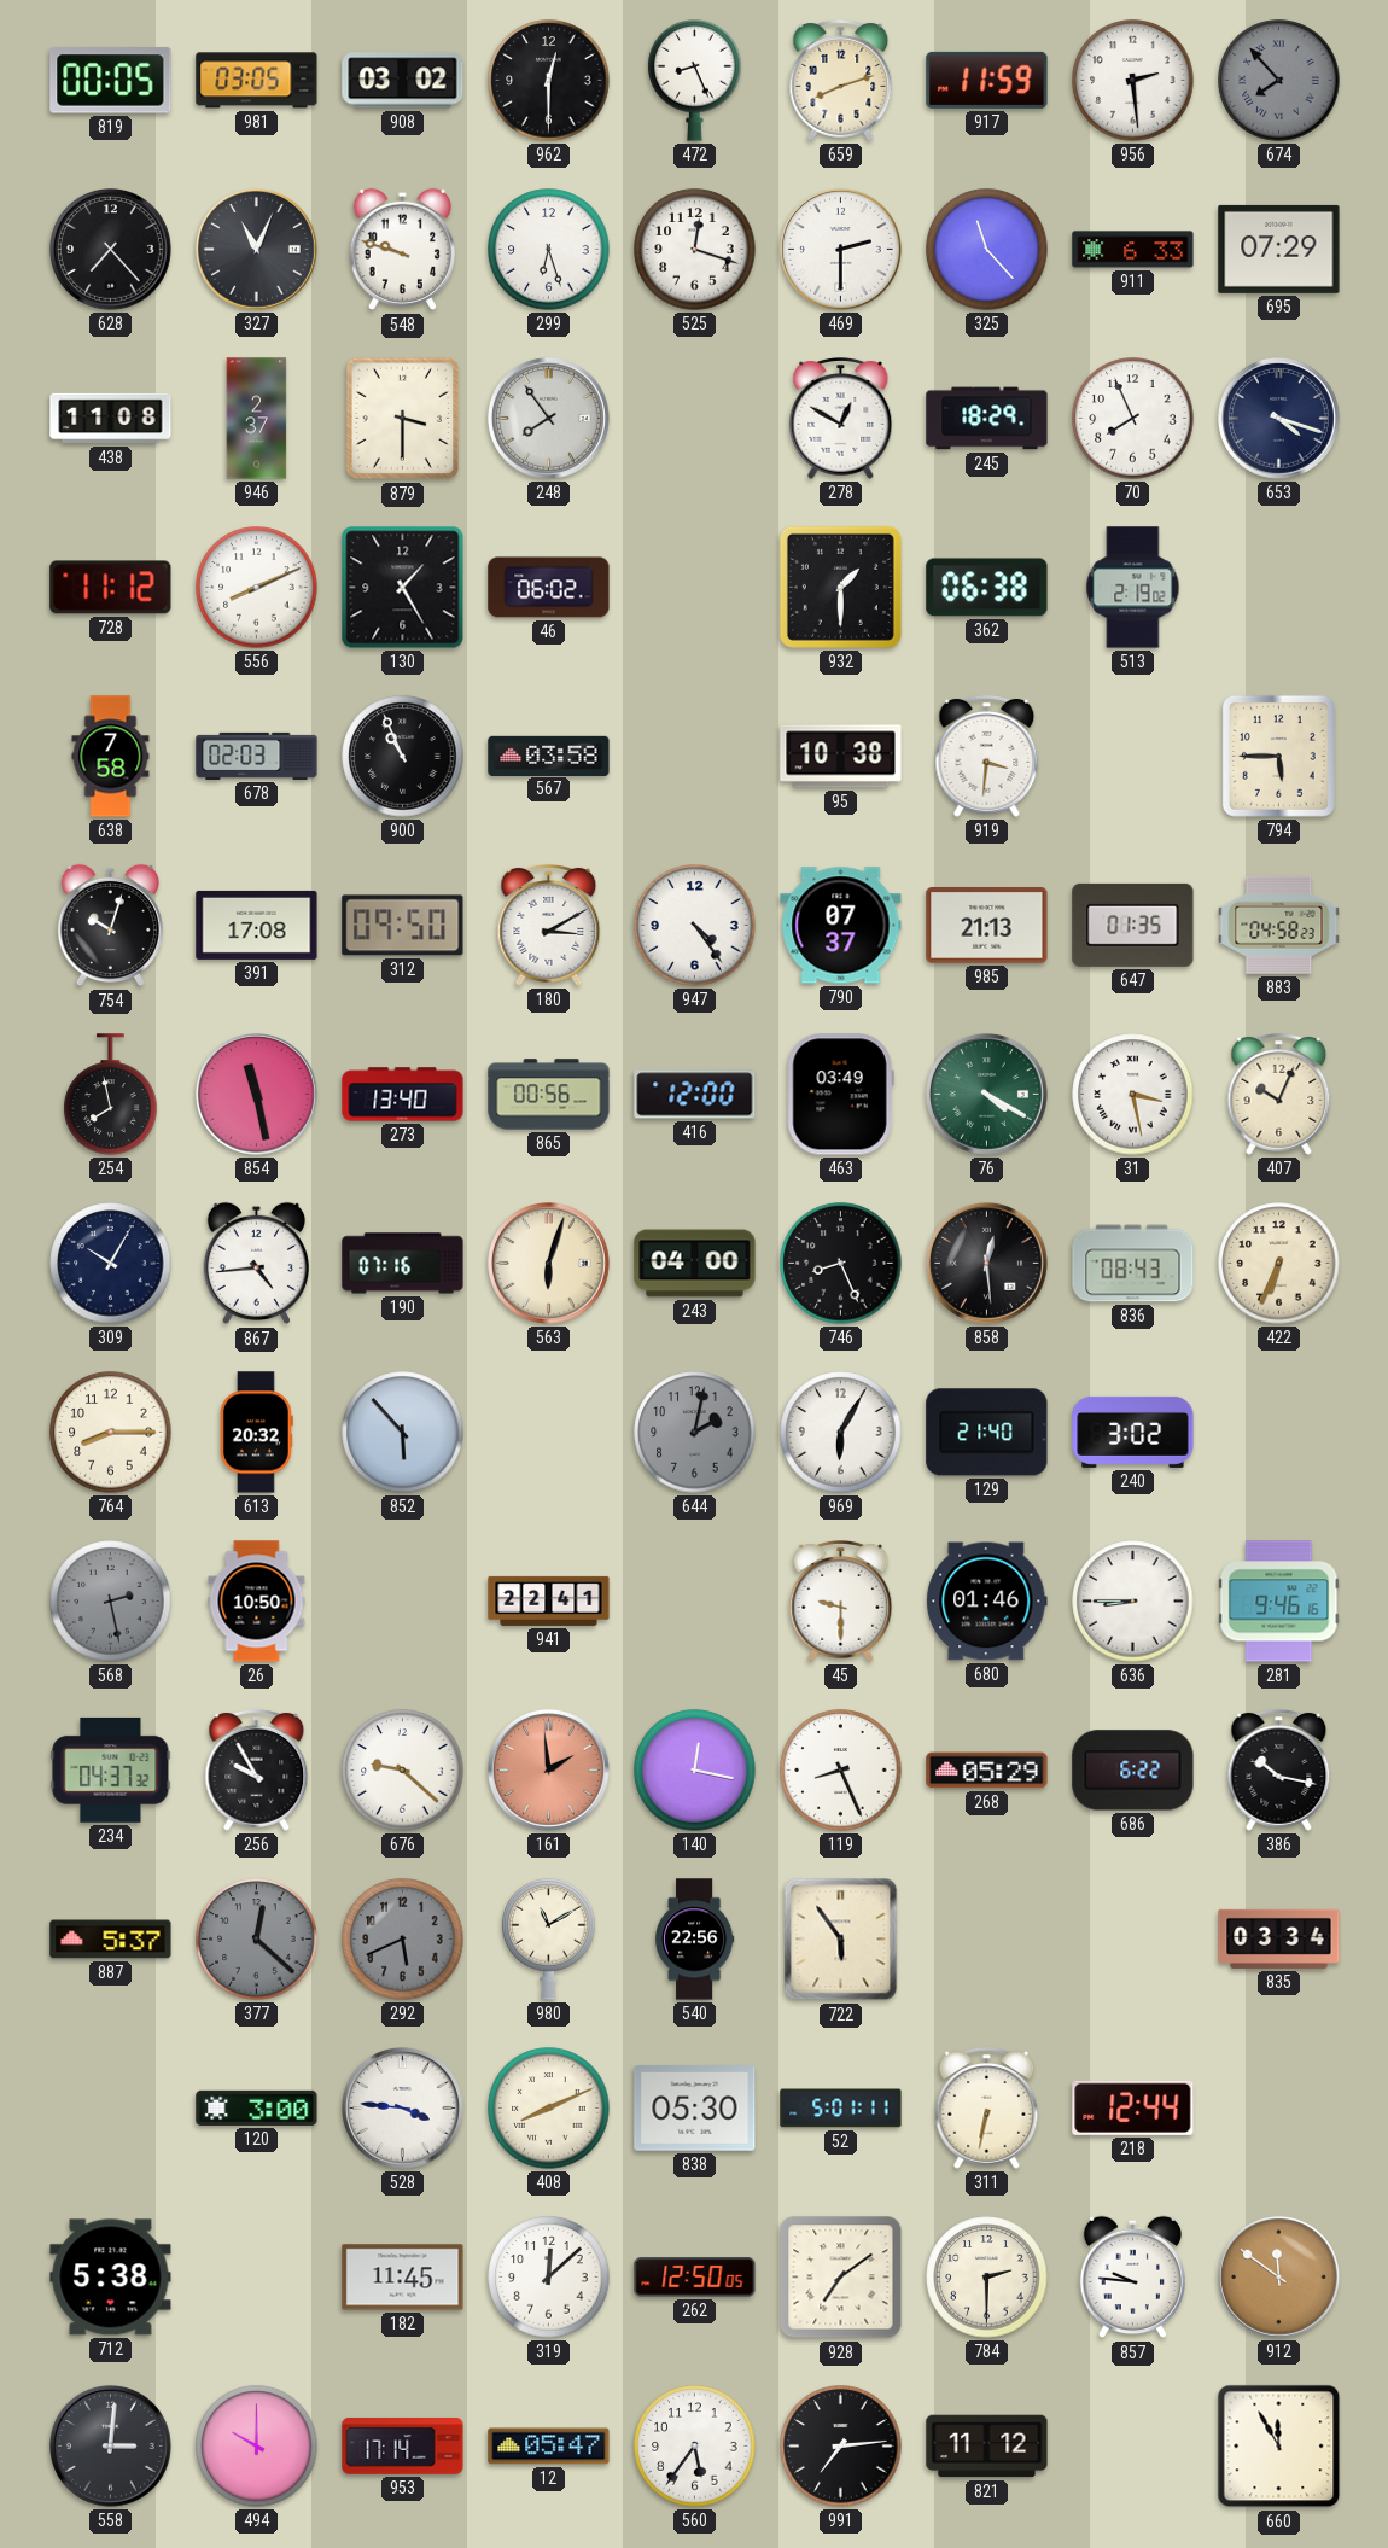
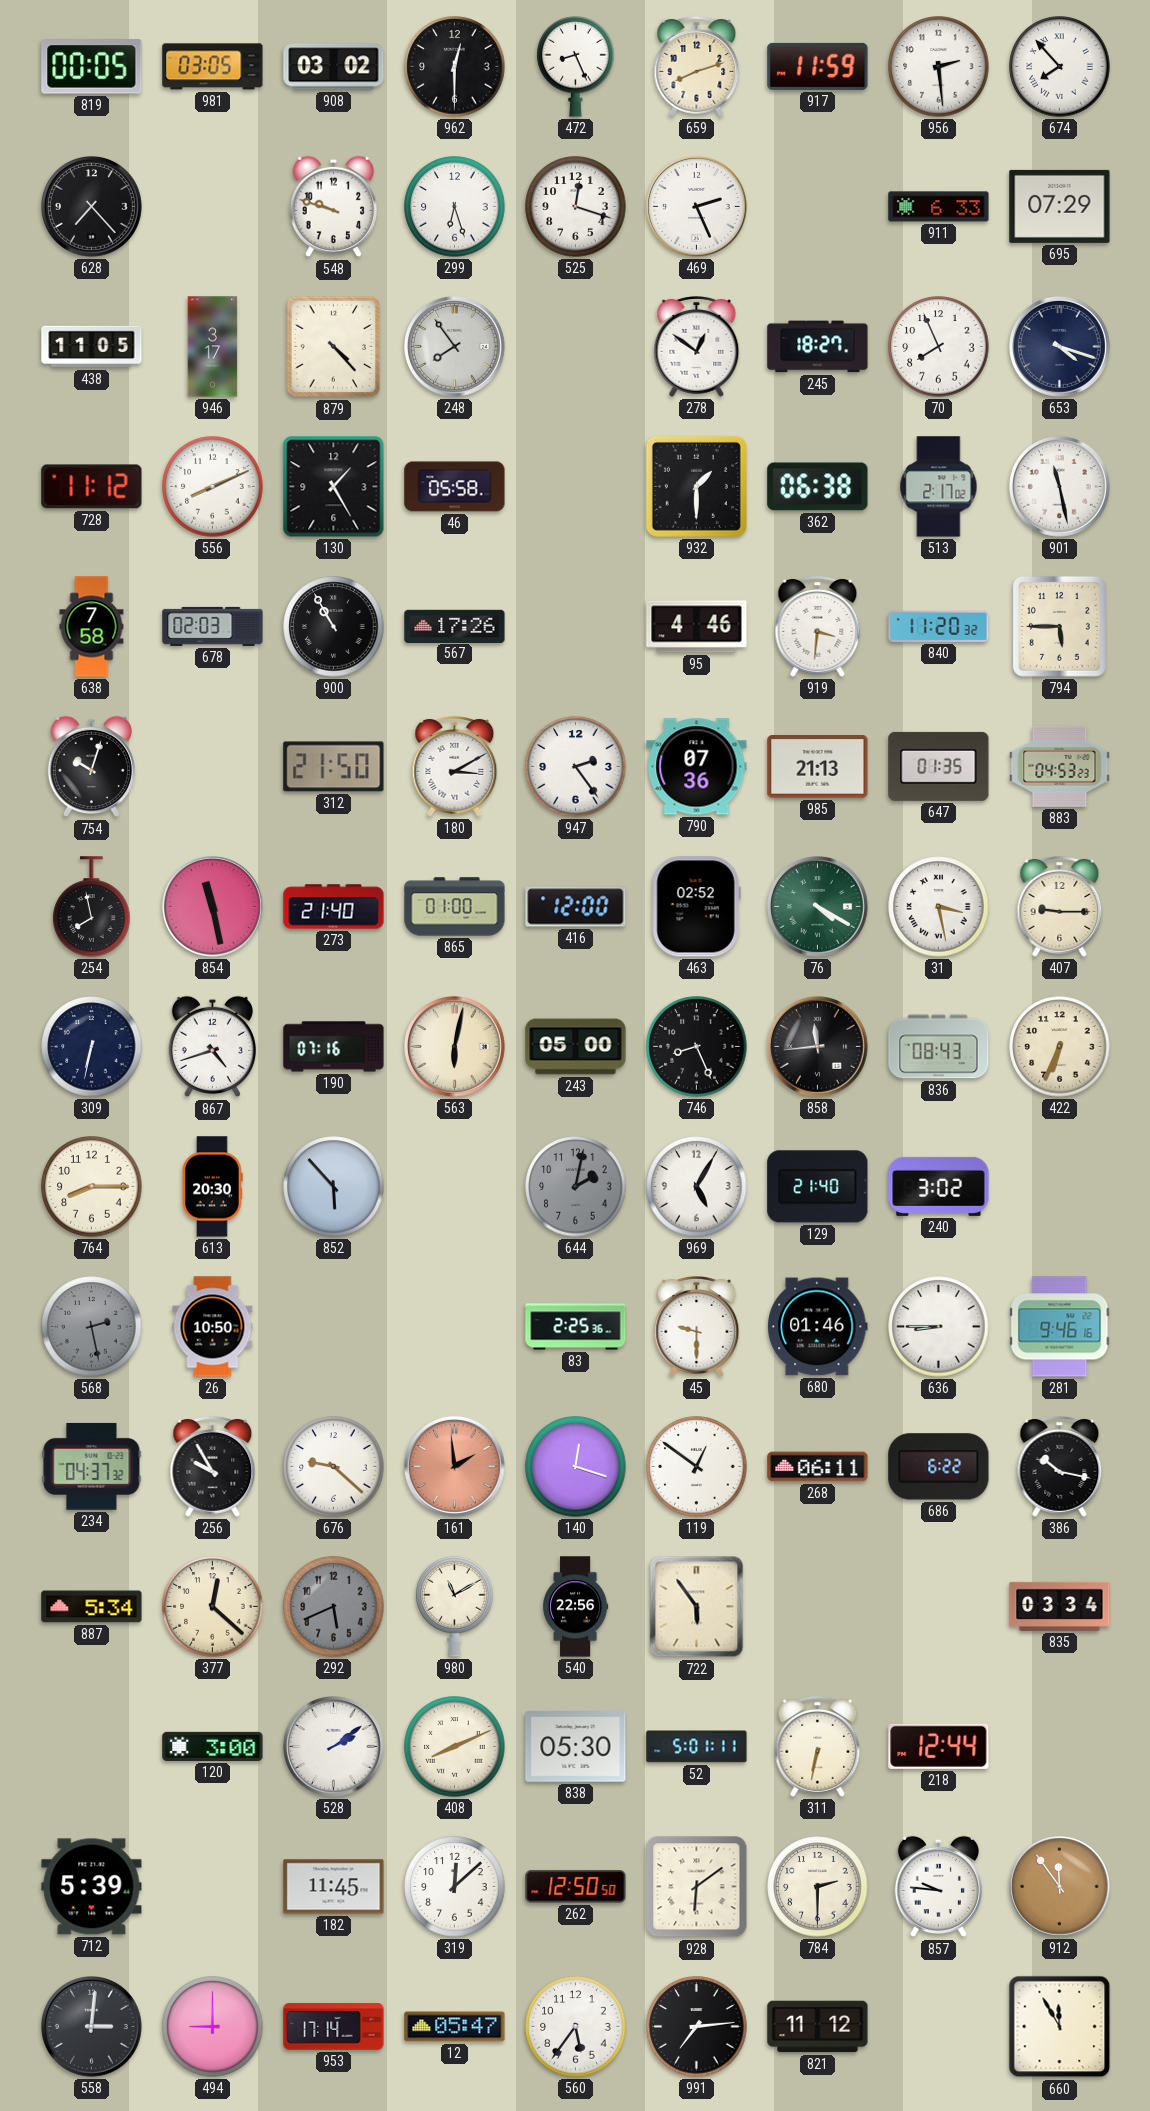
674 dial: grey -> white
327: 11:04 -> none
469: 2:30 -> 2:26
325: 11:23 -> none
438: 11:08 -> 11:05
946: 2:37 -> 3:17
879: 3:30 -> 4:23
278: 12:50 -> 12:51
245: 18:29 -> 18:27
46: 06:02 -> 05:58
513: 2:19 -> 2:17
901: none -> 11:28
900: 10:56 -> 10:55
567: 03:58 -> 17:26
95: 10:38 -> 4:46
840: none -> 11:20
391: 17:08 -> none
312: 09:50 -> 21:50
947: 4:24 -> 2:24
790: 07:37 -> 07:36
883: 04:58 -> 04:53
273: 13:40 -> 21:40
865: 00:56 -> 01:00
463: 03:49 -> 02:52
407: 10:04 -> 9:15
309: 10:05 -> 6:32
867: 4:44 -> 4:42
563: 6:03 -> 6:02
243: 04:00 -> 05:00
858: 12:29 -> 11:44
613: 20:32 -> 20:30
969: 6:05 -> 5:05
941: 22:41 -> none
83: none -> 2:25
140: 12:17 -> 12:18
119: 8:26 -> 12:51
268: 05:29 -> 06:11
887: 5:37 -> 5:34
377 dial: grey -> cream
528: 3:46 -> 2:09
712: 5:38 -> 5:39
262: 12:50:05 -> 12:50:50
928: 7:09 -> 6:09
912: 11:51 -> 11:54
494: 10:00 -> 9:00
